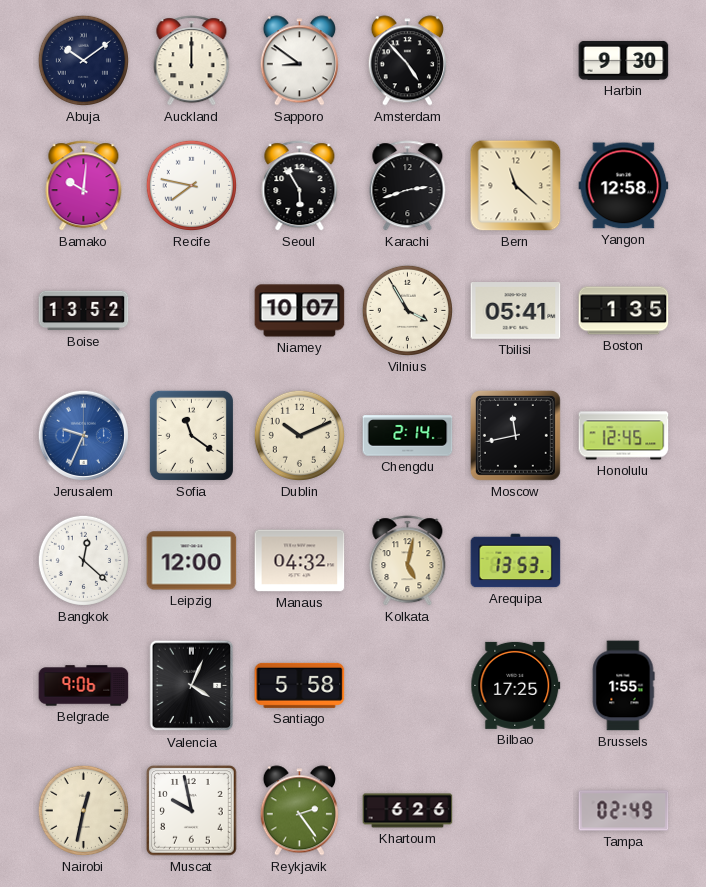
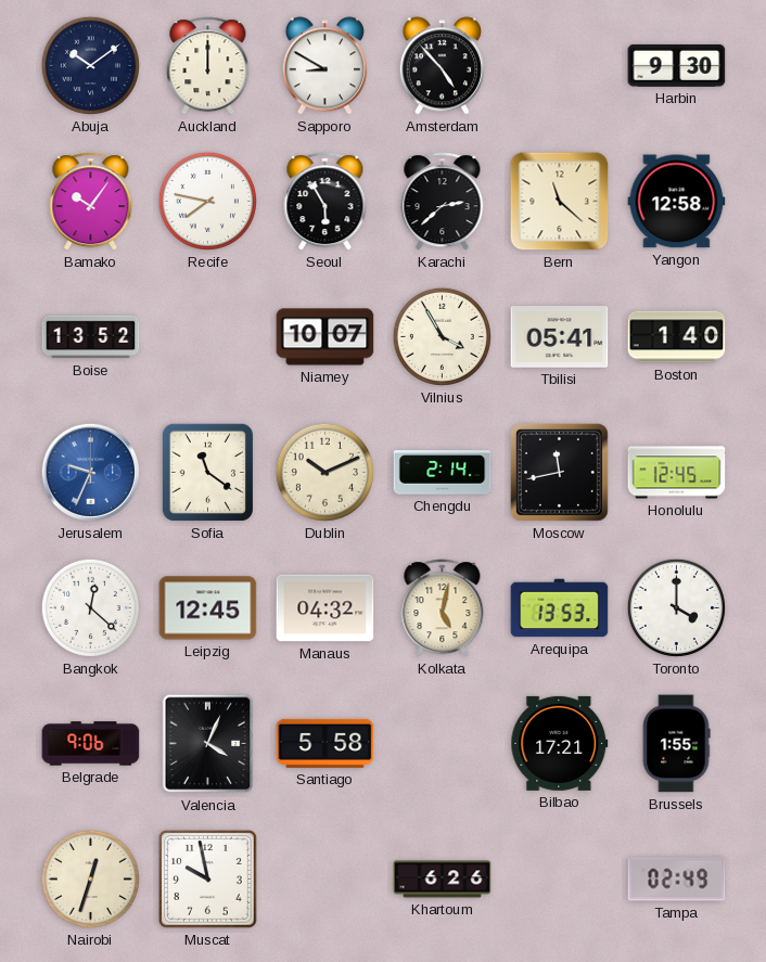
Sapporo: 8:51 -> 8:50
Bamako: 10:01 -> 10:06
Karachi: 2:42 -> 2:38
Boston: 1:35 -> 1:40
Leipzig: 12:00 -> 12:45
Toronto: none -> 4:00
Bilbao: 17:25 -> 17:21
Nairobi: 12:32 -> 12:33
Reykjavik: 2:24 -> none
